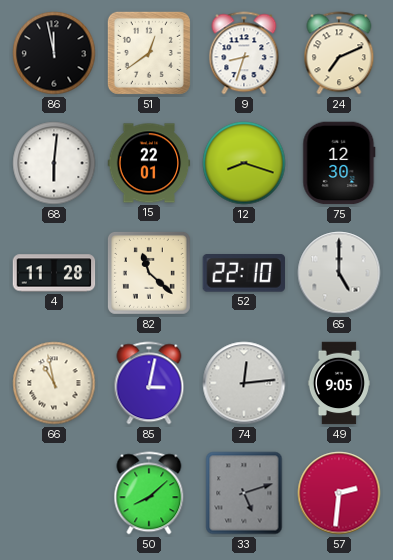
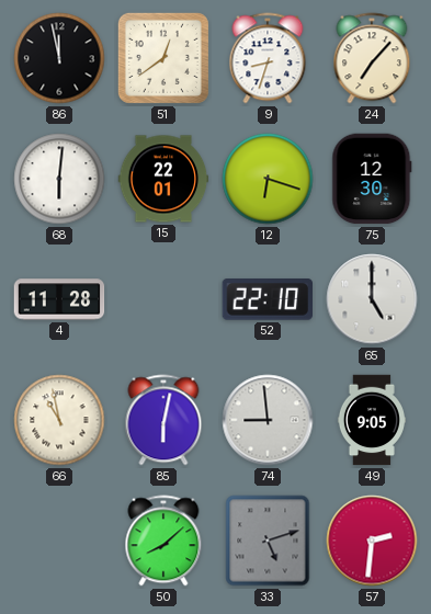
24: 7:11 -> 7:07
12: 8:18 -> 6:18
82: 11:22 -> none
85: 3:02 -> 6:02
74: 12:14 -> 8:59
